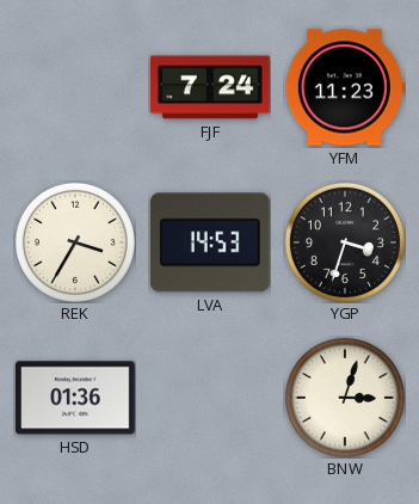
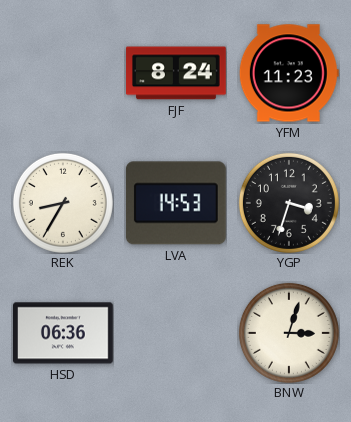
FJF: 7:24 -> 8:24
REK: 3:35 -> 8:35
HSD: 01:36 -> 06:36
